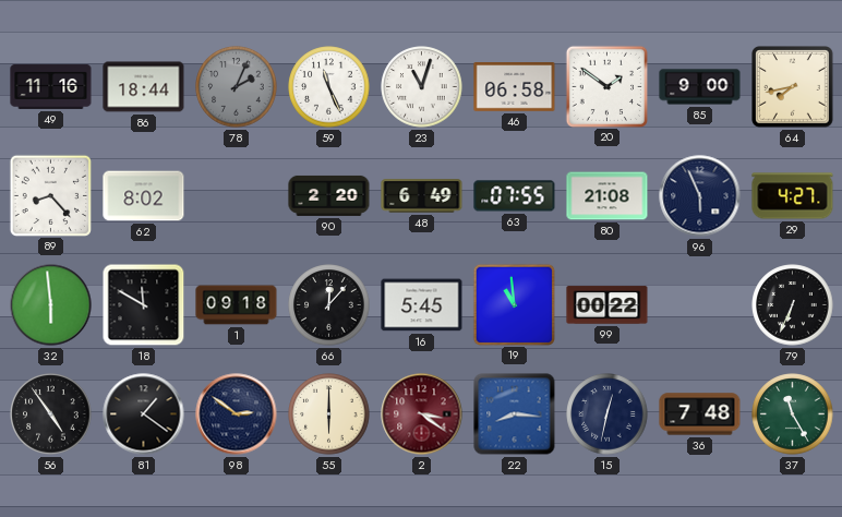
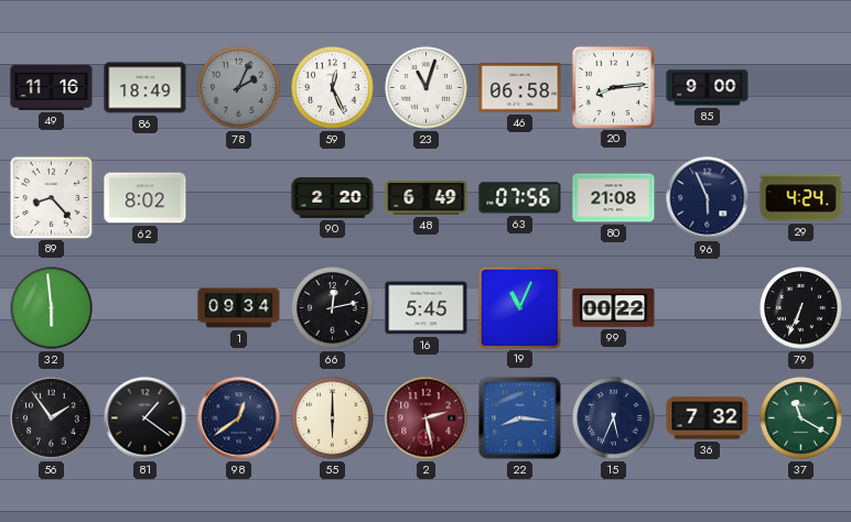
86: 18:44 -> 18:49
59: 11:26 -> 12:26
20: 1:51 -> 8:14
64: 7:43 -> none
63: 07:55 -> 07:56
29: 4:27 -> 4:24
18: 11:50 -> none
1: 09:18 -> 09:34
66: 12:07 -> 12:13
19: 10:59 -> 11:04
56: 4:54 -> 1:54
98: 2:51 -> 12:39
2: 3:21 -> 2:28
15: 12:32 -> 5:34
36: 7:48 -> 7:32
37: 11:25 -> 11:20
